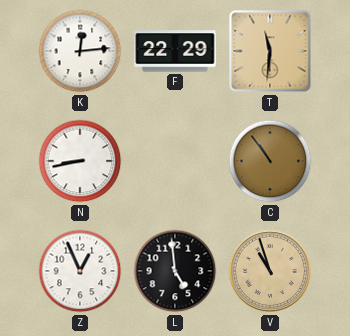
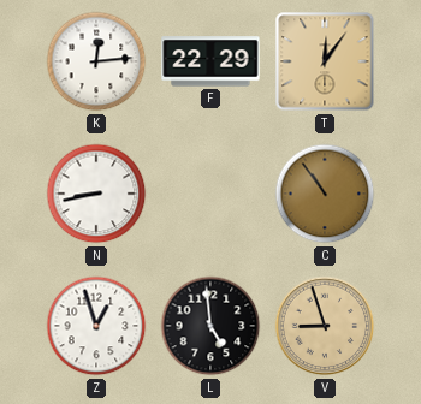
T: 11:31 -> 12:06
Z: 12:56 -> 12:57
V: 10:57 -> 8:57
